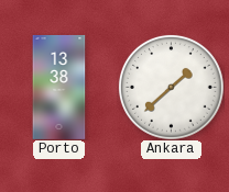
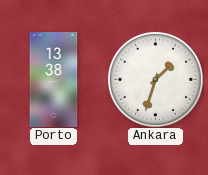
Ankara: 1:38 -> 1:33
